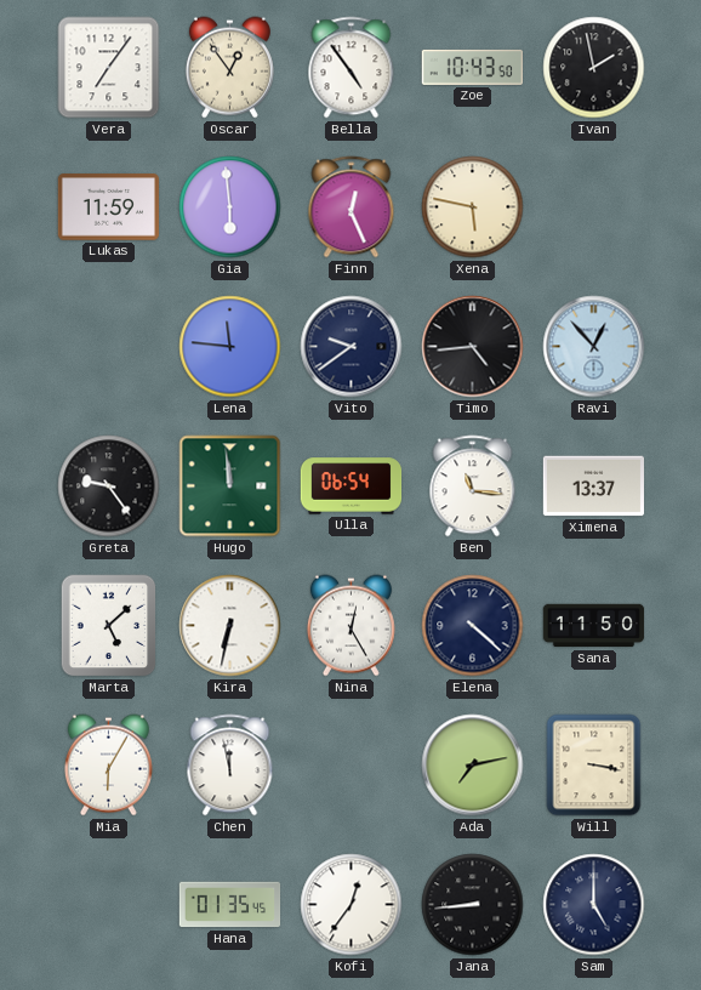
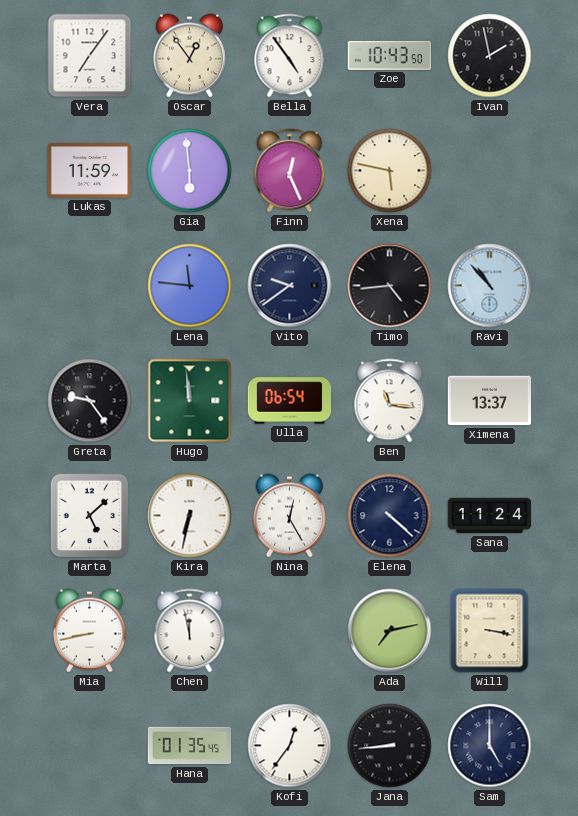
Ravi: 12:53 -> 10:53
Sana: 11:50 -> 11:24
Mia: 6:05 -> 8:43
